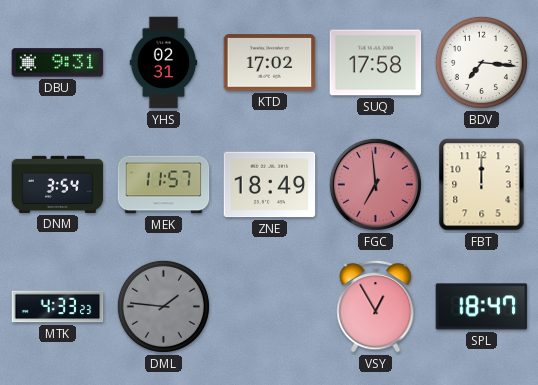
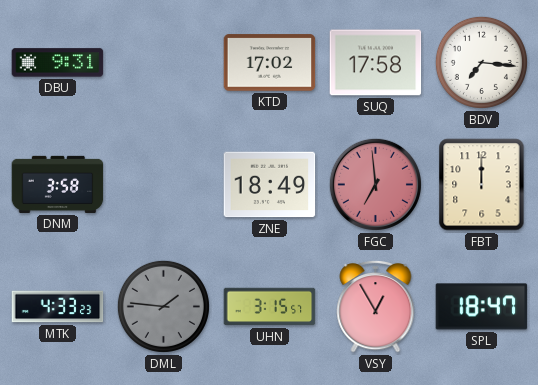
YHS: 02:31 -> none
DNM: 3:54 -> 3:58
MEK: 11:57 -> none
UHN: none -> 3:15
